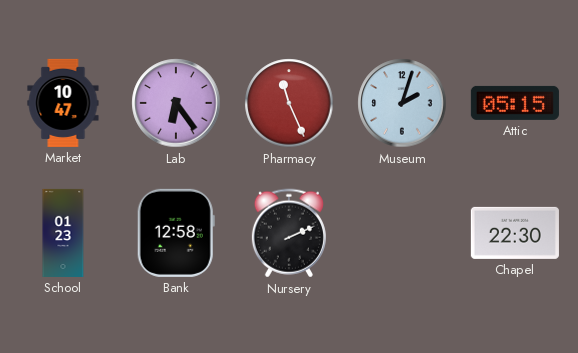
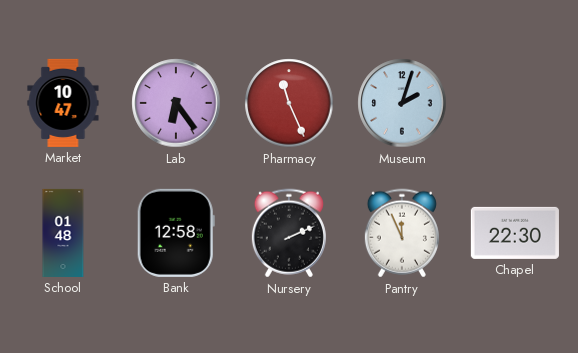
Attic: 05:15 -> none
School: 01:23 -> 01:48
Pantry: none -> 11:56
